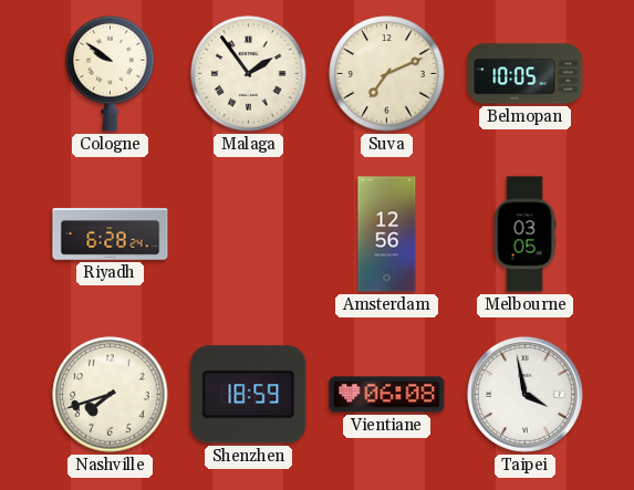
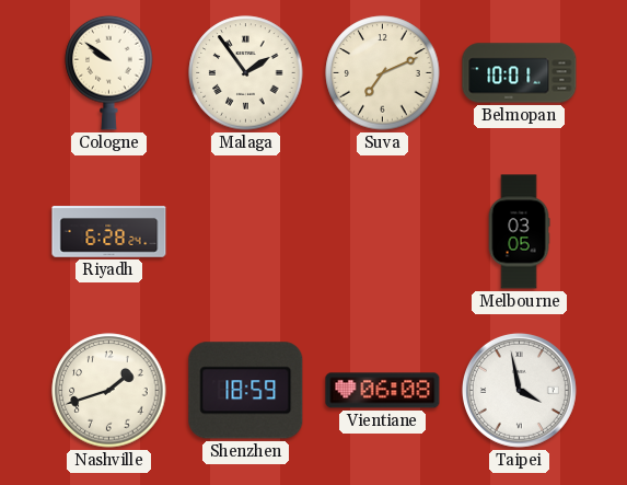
Belmopan: 10:05 -> 10:01
Amsterdam: 12:56 -> none
Nashville: 7:42 -> 1:42
